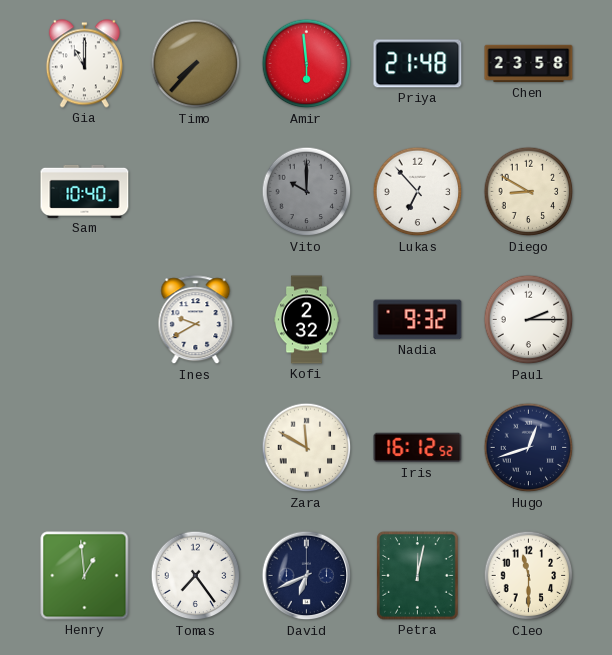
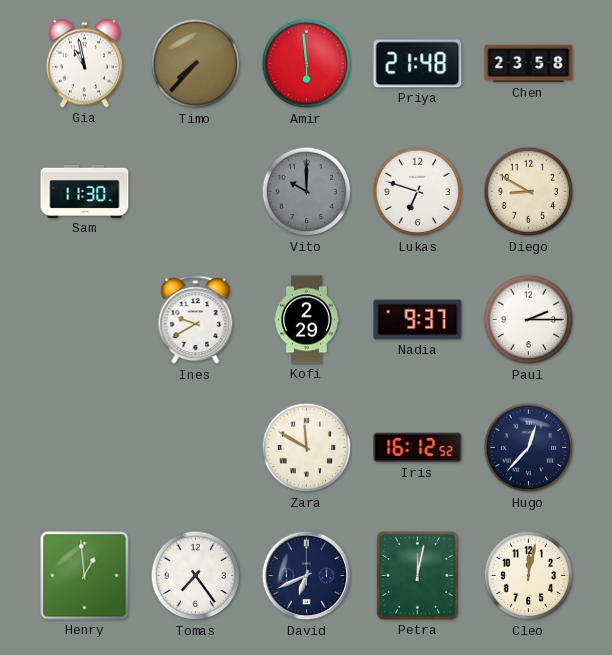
Gia: 11:00 -> 10:58
Sam: 10:40 -> 11:30
Lukas: 6:53 -> 6:48
Kofi: 2:32 -> 2:29
Nadia: 9:32 -> 9:37
Hugo: 12:42 -> 12:37
Cleo: 11:30 -> 12:02
